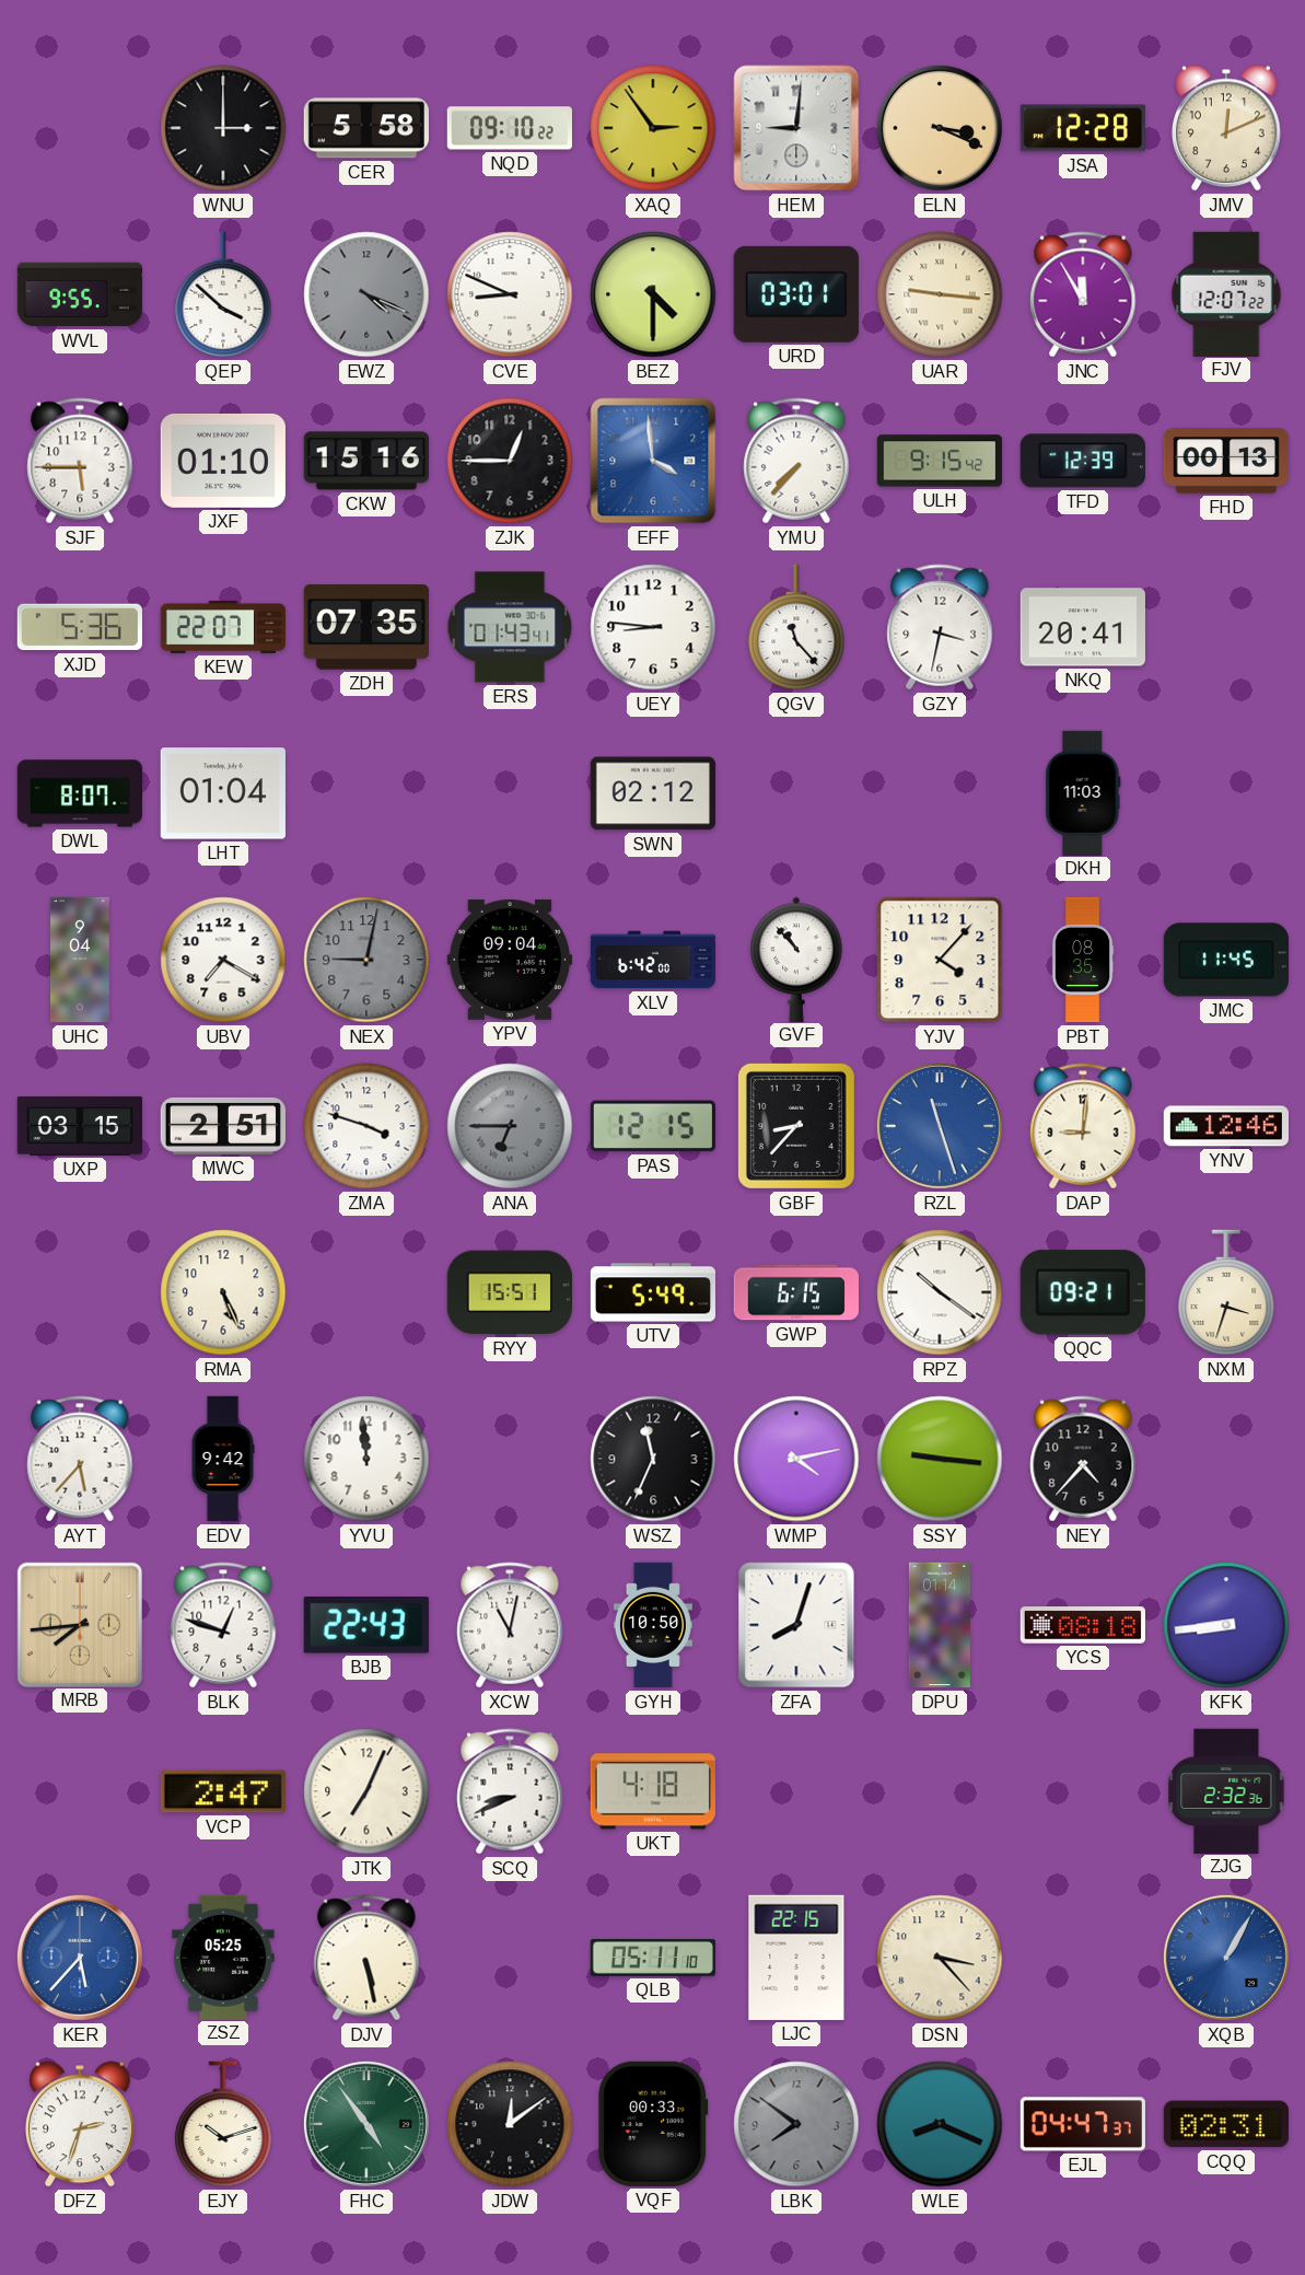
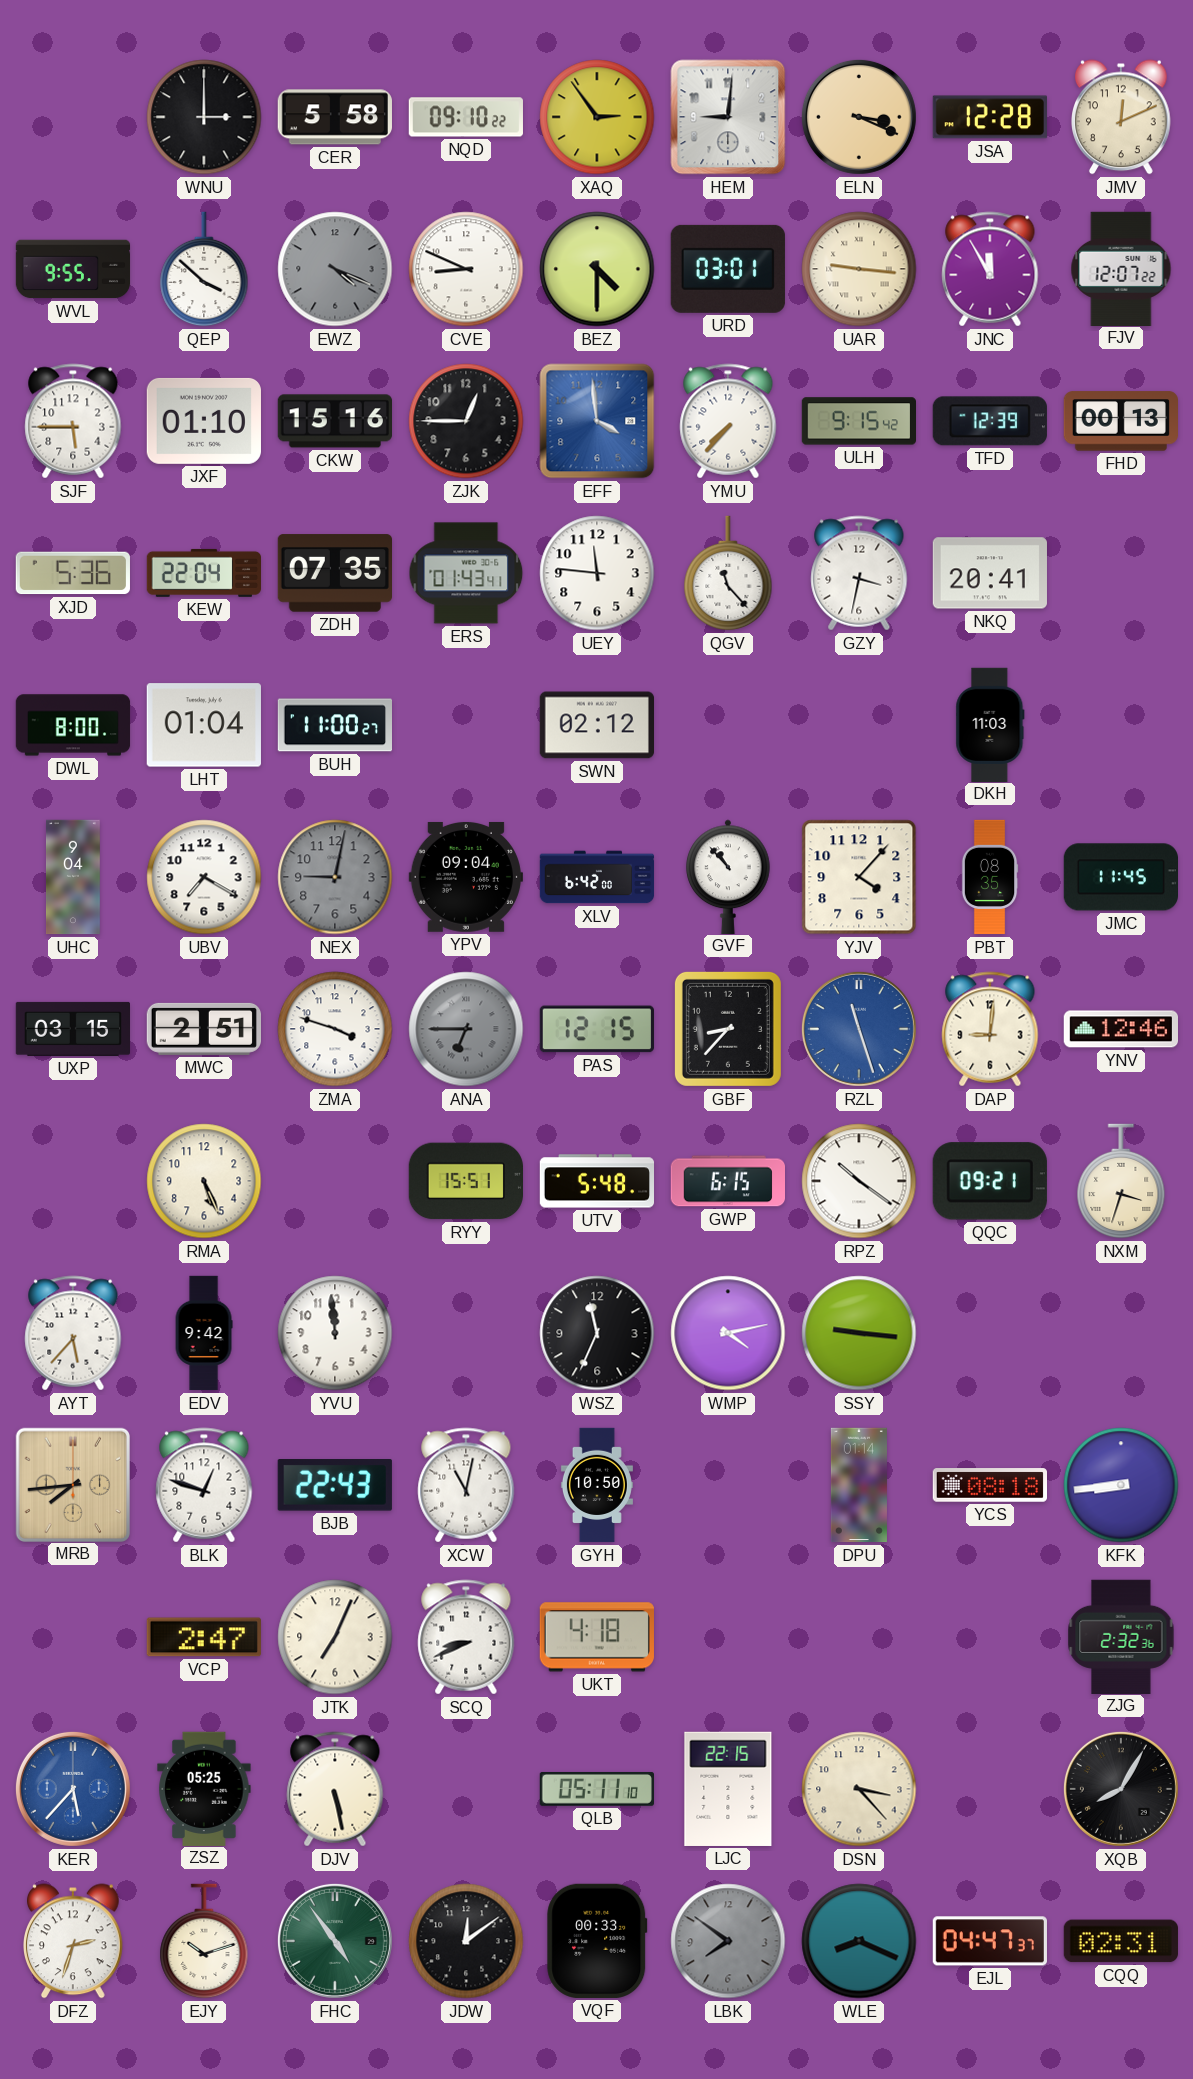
KEW: 22:07 -> 22:04
UEY: 8:46 -> 11:46
DWL: 8:07 -> 8:00
BUH: none -> 11:00
UTV: 5:49 -> 5:48
NEY: 4:37 -> none
ZFA: 8:03 -> none
XQB: 1:05 -> 8:05
XQB dial: blue -> black
